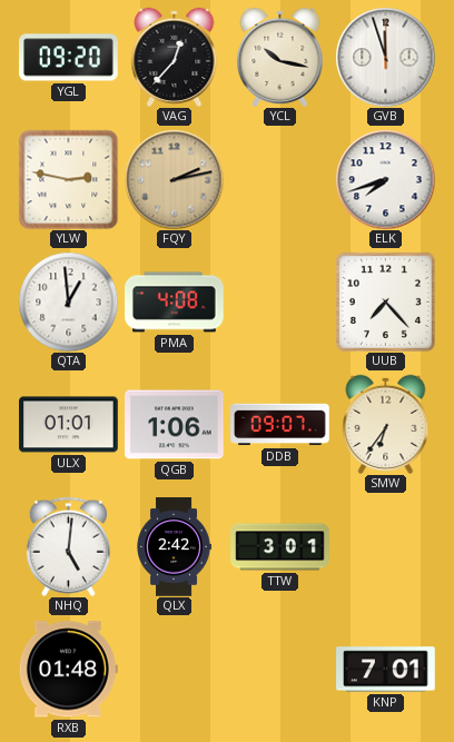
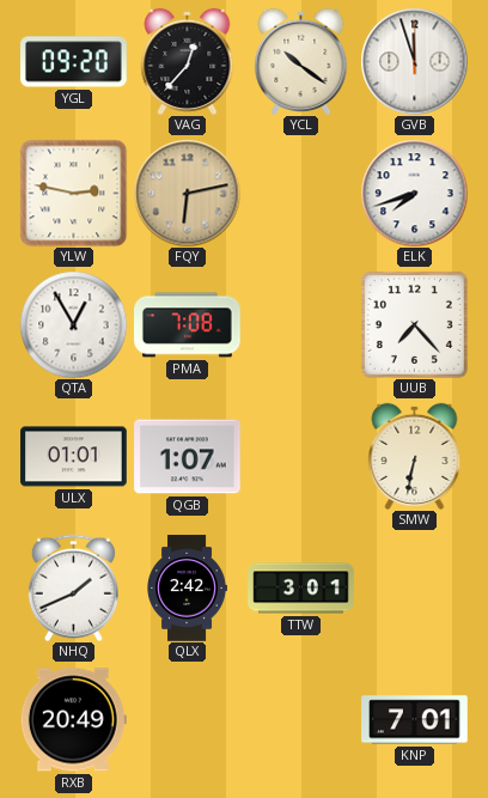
YCL: 10:17 -> 10:21
FQY: 2:13 -> 6:13
QTA: 12:59 -> 12:55
PMA: 4:08 -> 7:08
QGB: 1:06 -> 1:07
DDB: 09:07 -> none
SMW: 6:36 -> 6:32
NHQ: 5:01 -> 1:41
RXB: 01:48 -> 20:49
